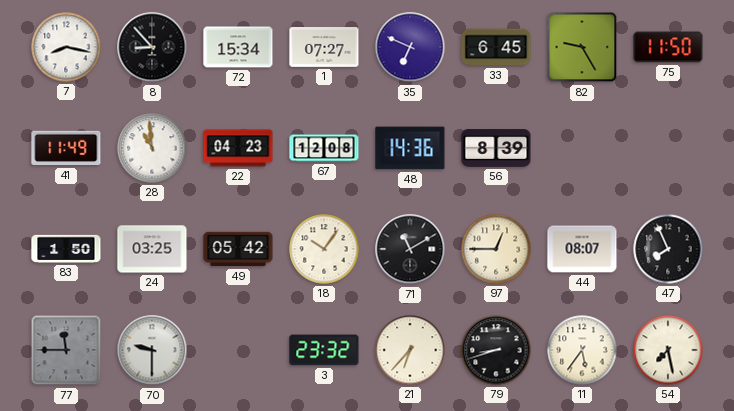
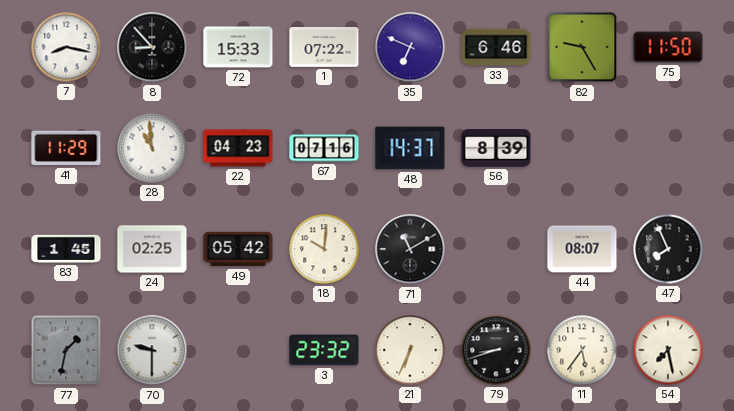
72: 15:34 -> 15:33
1: 07:27 -> 07:22
33: 6:45 -> 6:46
41: 11:49 -> 11:29
67: 12:08 -> 07:16
48: 14:36 -> 14:37
83: 1:50 -> 1:45
24: 03:25 -> 02:25
18: 10:06 -> 10:01
97: 12:45 -> none
77: 11:45 -> 1:32
21: 6:37 -> 6:34
